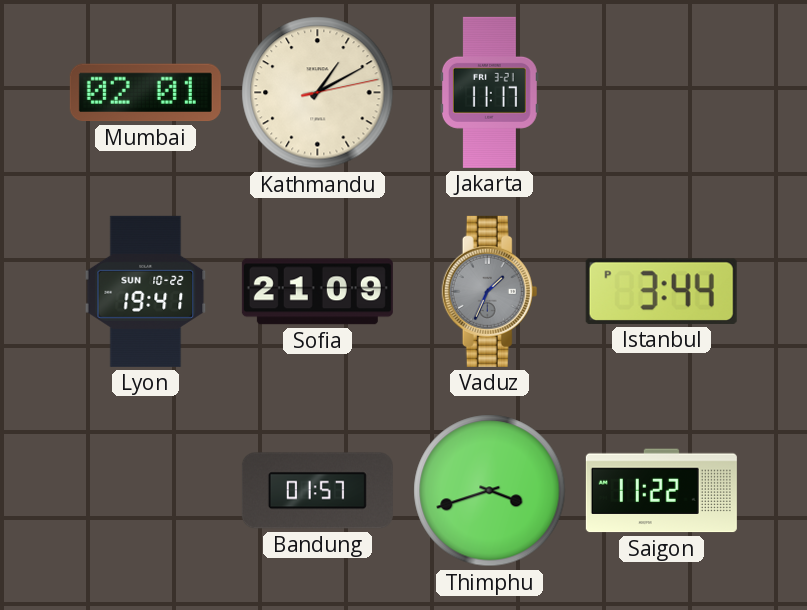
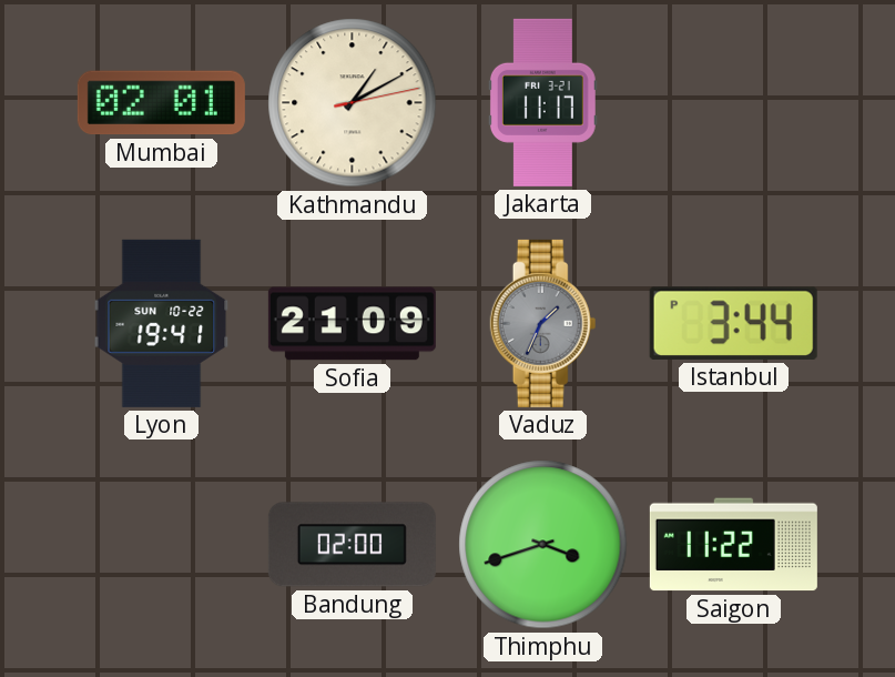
Bandung: 01:57 -> 02:00
